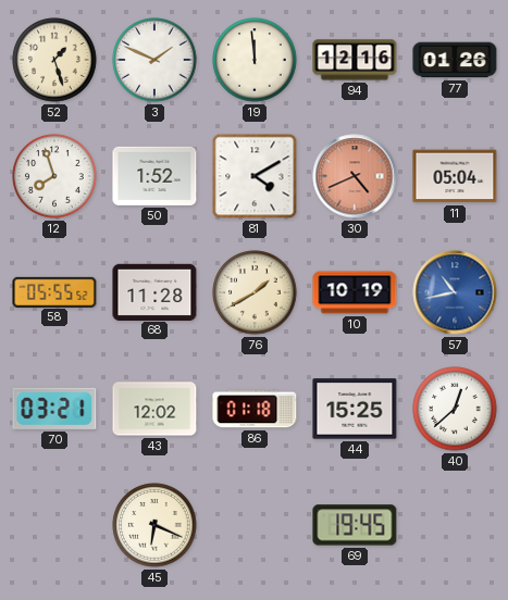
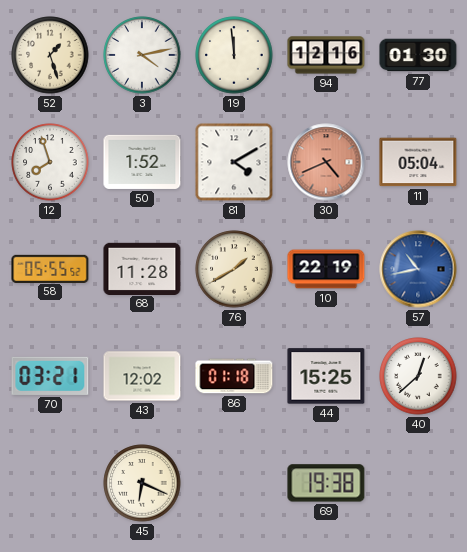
3: 1:49 -> 4:13
77: 01:26 -> 01:30
10: 10:19 -> 22:19
69: 19:45 -> 19:38
